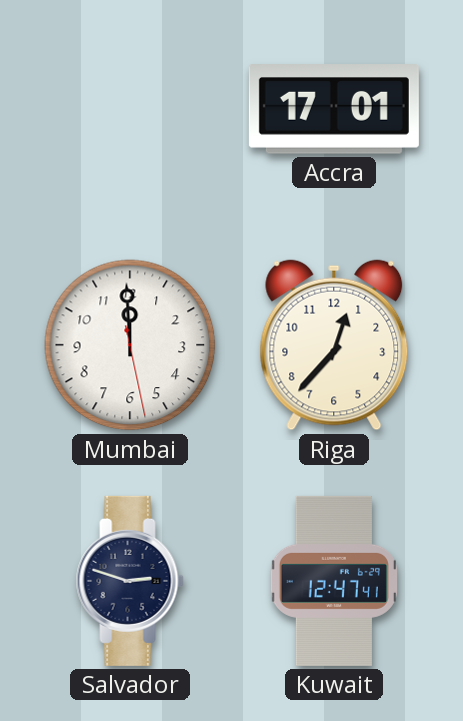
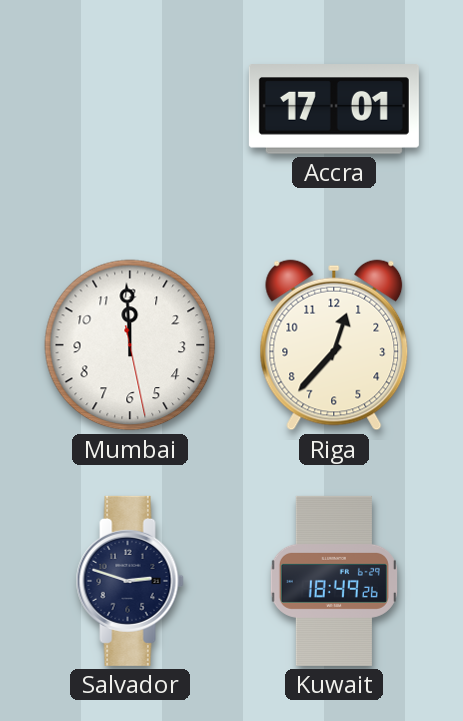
Kuwait: 12:47 -> 18:49
